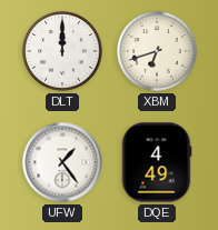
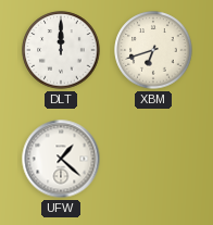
UFW: 1:24 -> 1:22
DQE: 4:49 -> none
